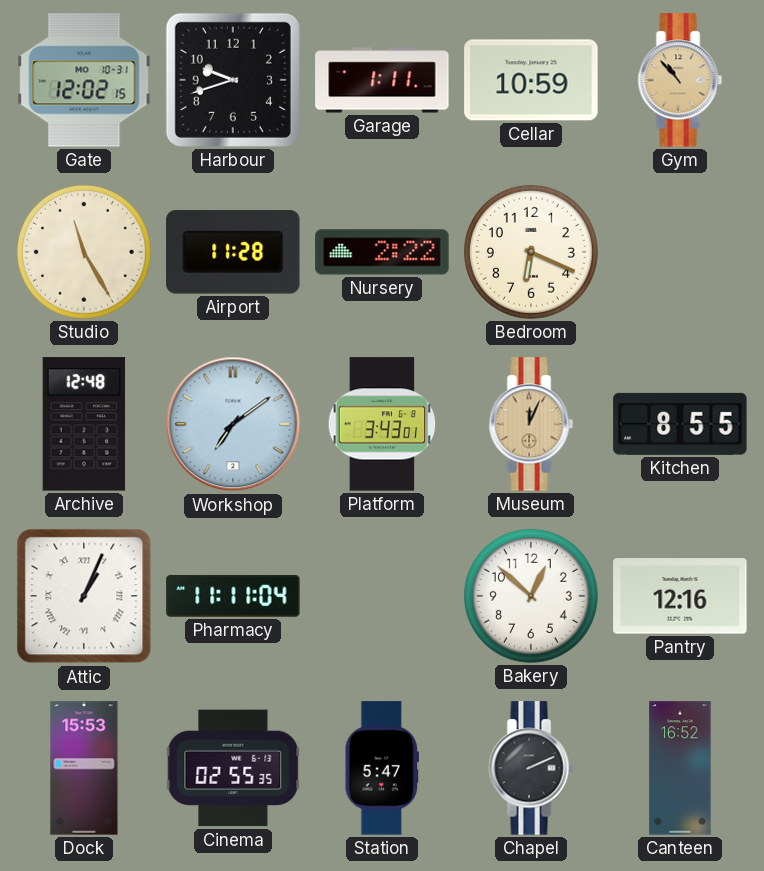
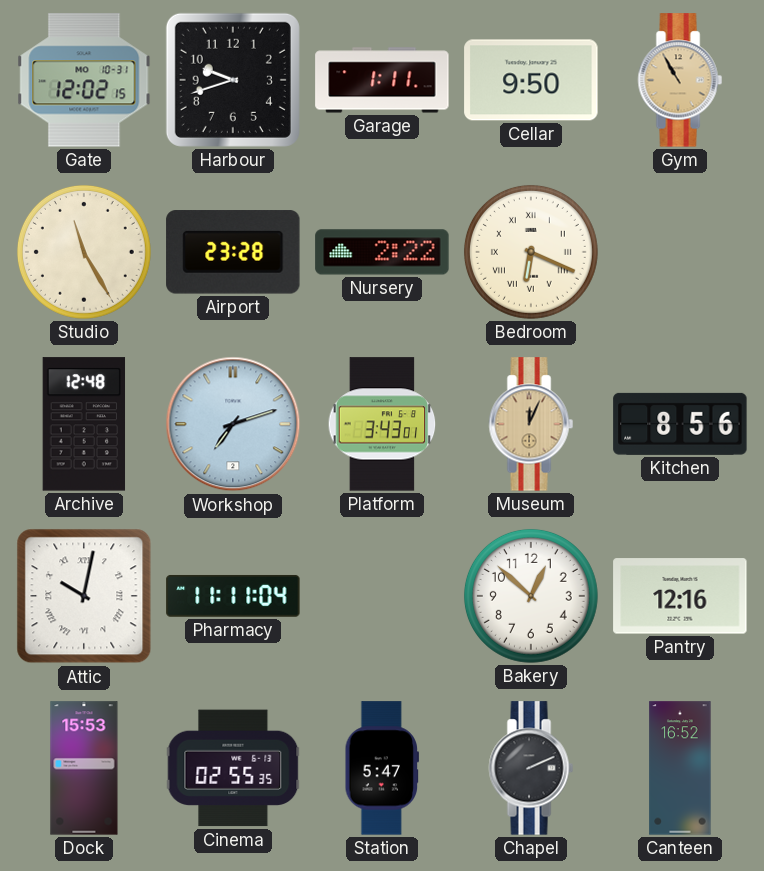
Cellar: 10:59 -> 9:50
Gym: 10:53 -> 10:55
Airport: 11:28 -> 23:28
Bedroom numerals: Arabic -> Roman
Workshop: 7:09 -> 7:12
Kitchen: 8:55 -> 8:56
Attic: 1:04 -> 10:02
